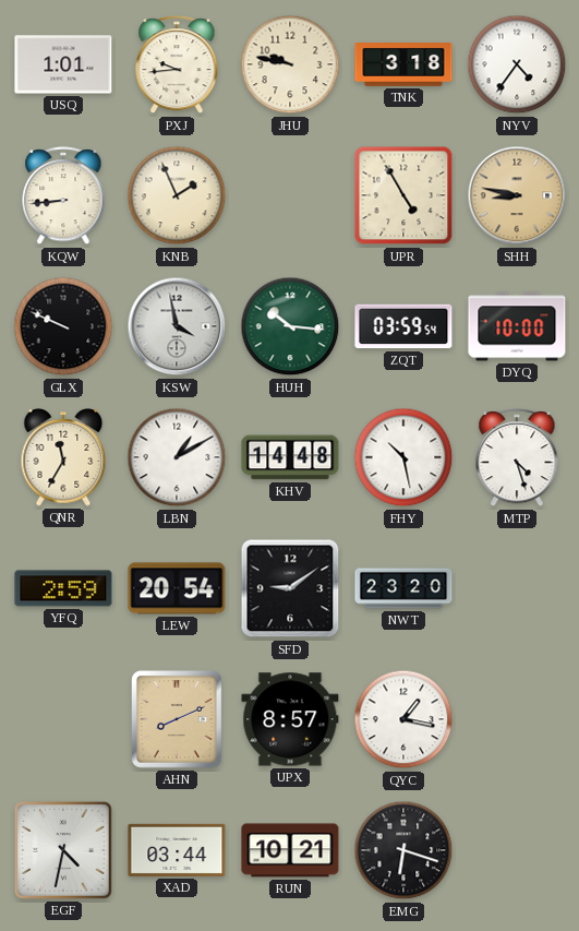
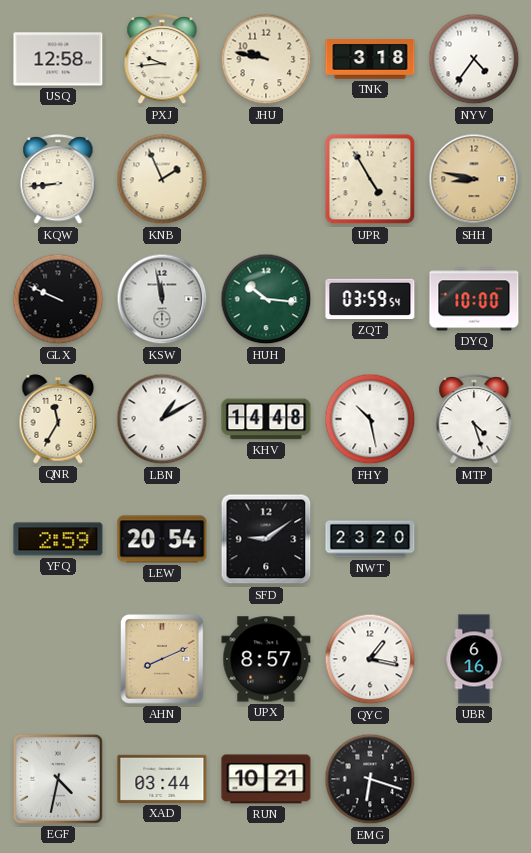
USQ: 1:01 -> 12:58
KSW: 3:58 -> 11:58
UBR: none -> 6:16
